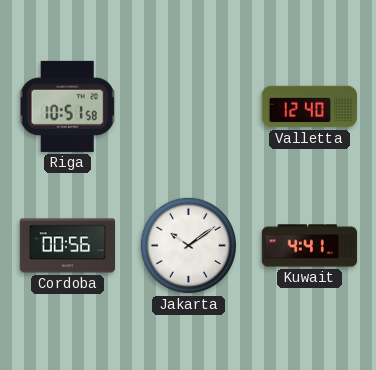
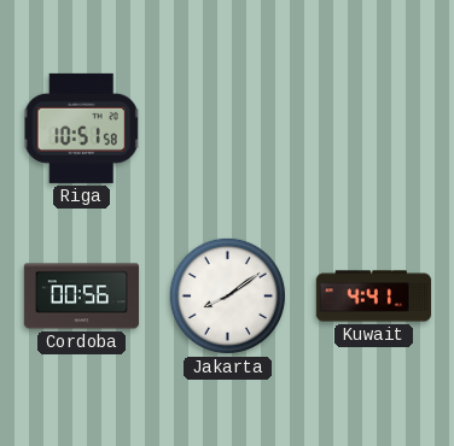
Valletta: 12:40 -> none
Jakarta: 10:09 -> 8:09
